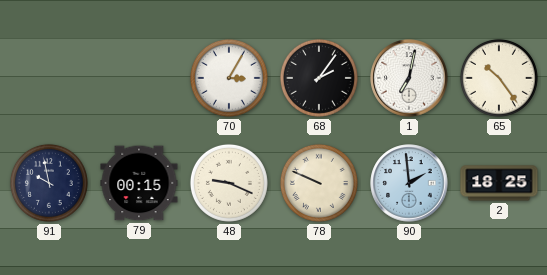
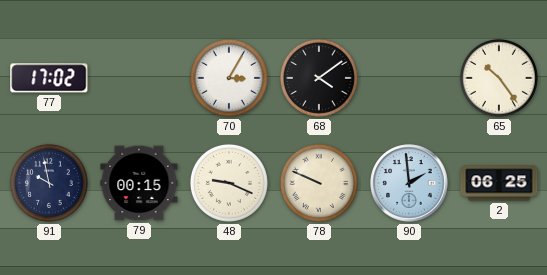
77: none -> 17:02
68: 2:06 -> 4:09
1: 7:02 -> none
2: 18:25 -> 06:25
